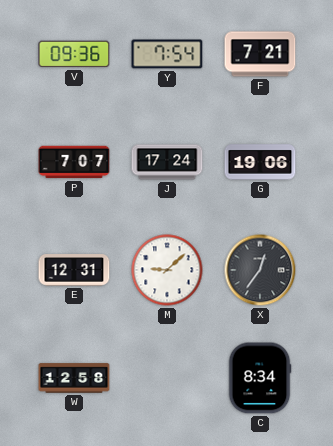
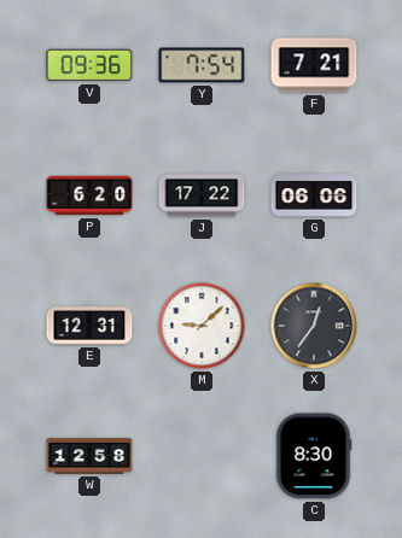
P: 7:07 -> 6:20
J: 17:24 -> 17:22
G: 19:06 -> 06:06
C: 8:34 -> 8:30
